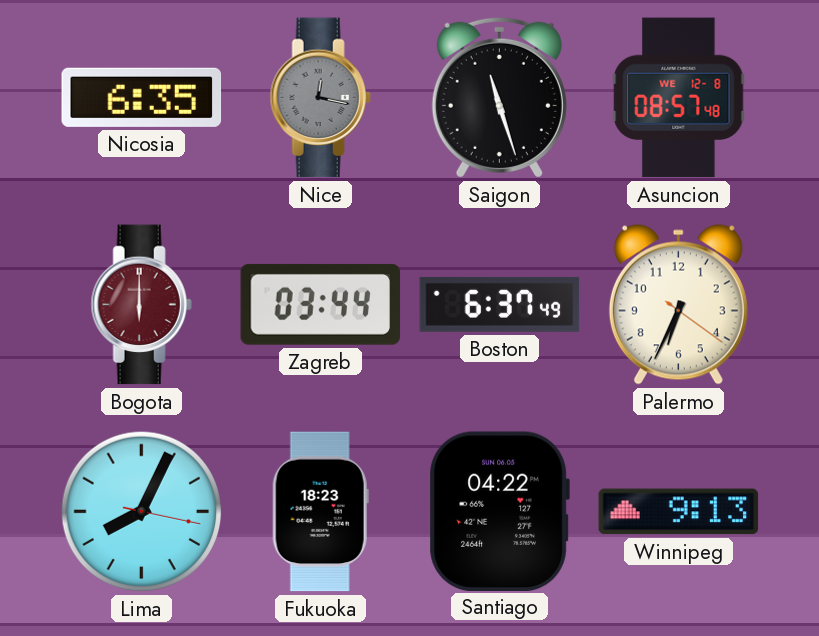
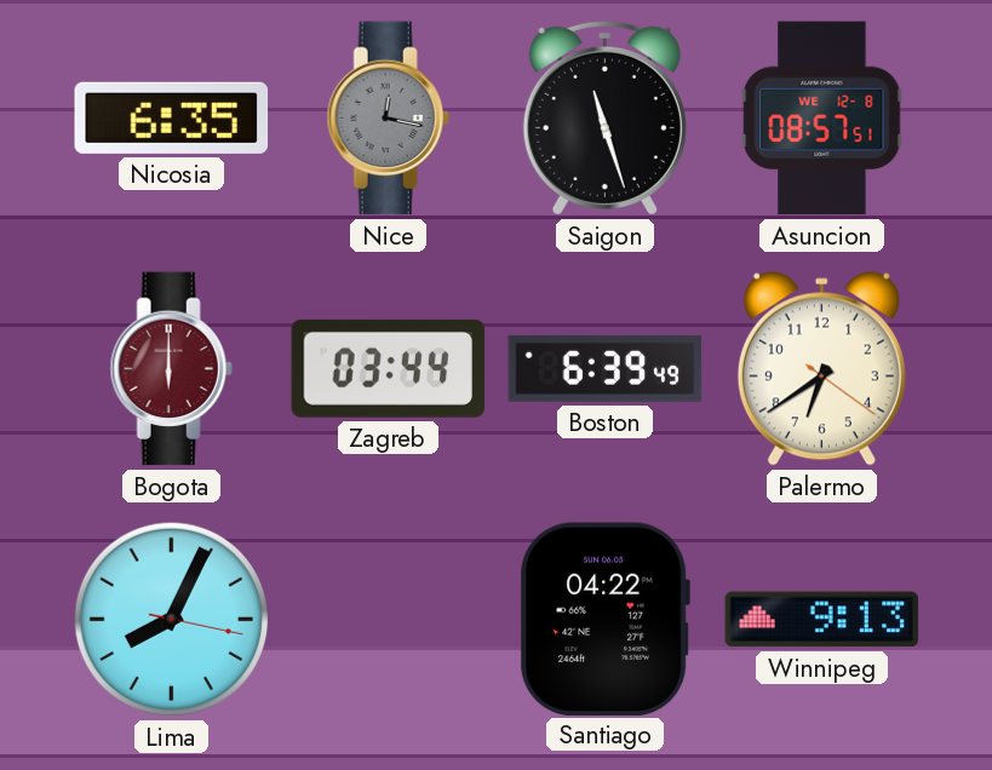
Asuncion: 08:57:48 -> 08:57:51
Boston: 6:37 -> 6:39
Palermo: 6:34 -> 6:39
Fukuoka: 18:23 -> none
